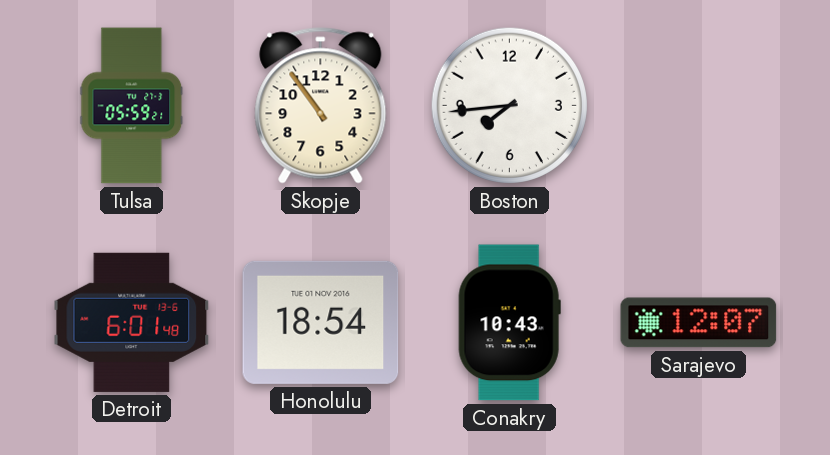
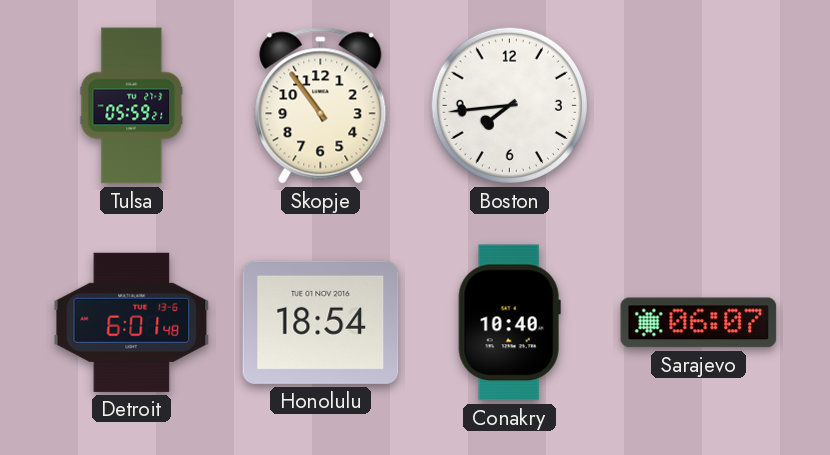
Conakry: 10:43 -> 10:40
Sarajevo: 12:07 -> 06:07
